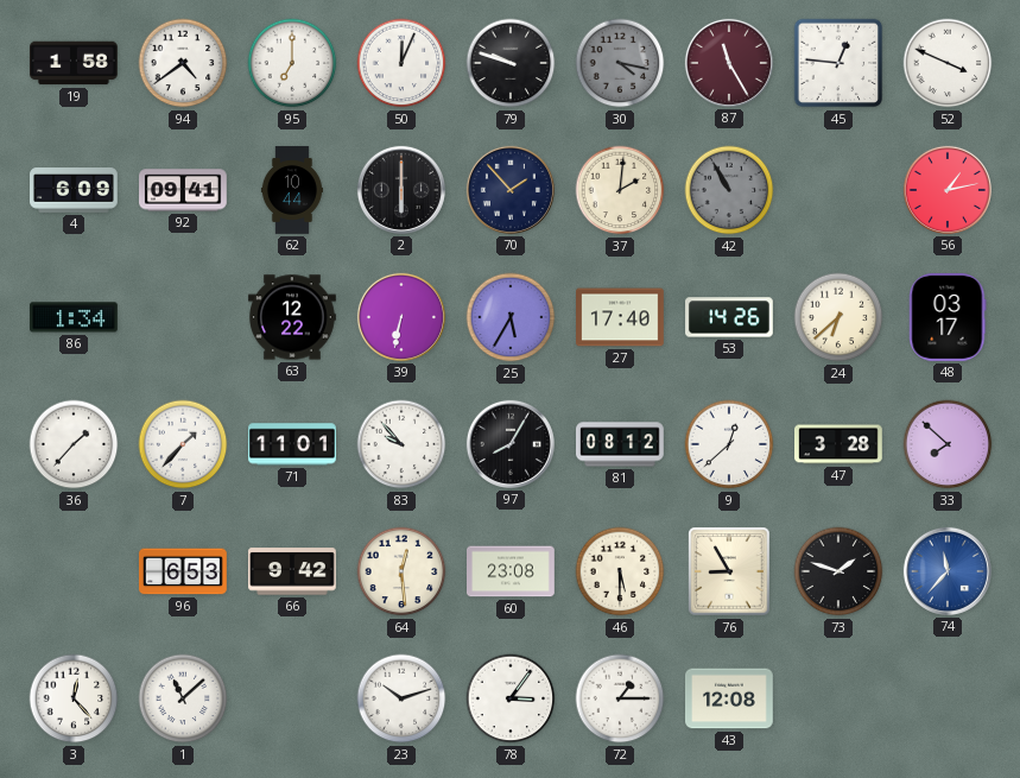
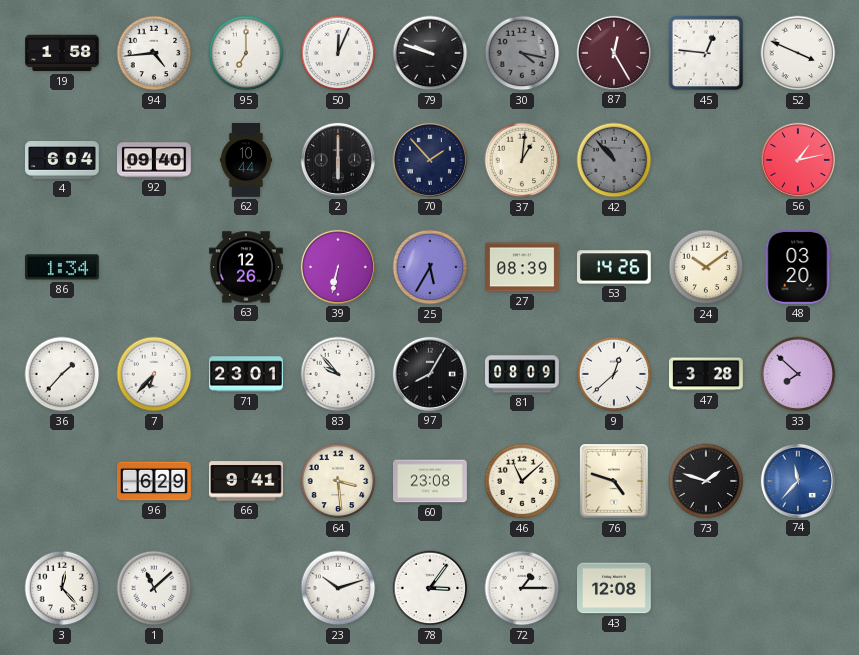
94: 4:39 -> 4:44
87: 11:25 -> 12:25
4: 6:09 -> 6:04
92: 09:41 -> 09:40
37: 2:01 -> 1:01
42: 10:55 -> 10:53
63: 12:22 -> 12:26
27: 17:40 -> 08:39
24: 6:38 -> 10:09
48: 03:17 -> 03:20
7: 1:37 -> 6:37
71: 11:01 -> 23:01
81: 08:12 -> 08:09
96: 6:53 -> 6:29
66: 9:42 -> 9:41
64: 12:29 -> 3:29
46: 5:30 -> 11:08
76: 8:55 -> 4:48
